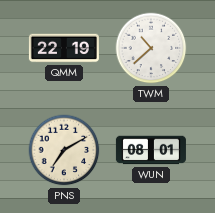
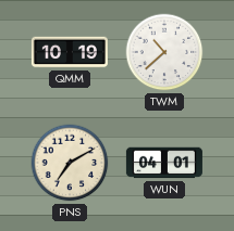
QMM: 22:19 -> 10:19
WUN: 08:01 -> 04:01
